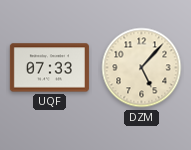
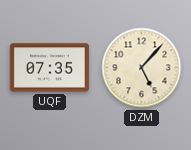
UQF: 07:33 -> 07:35
